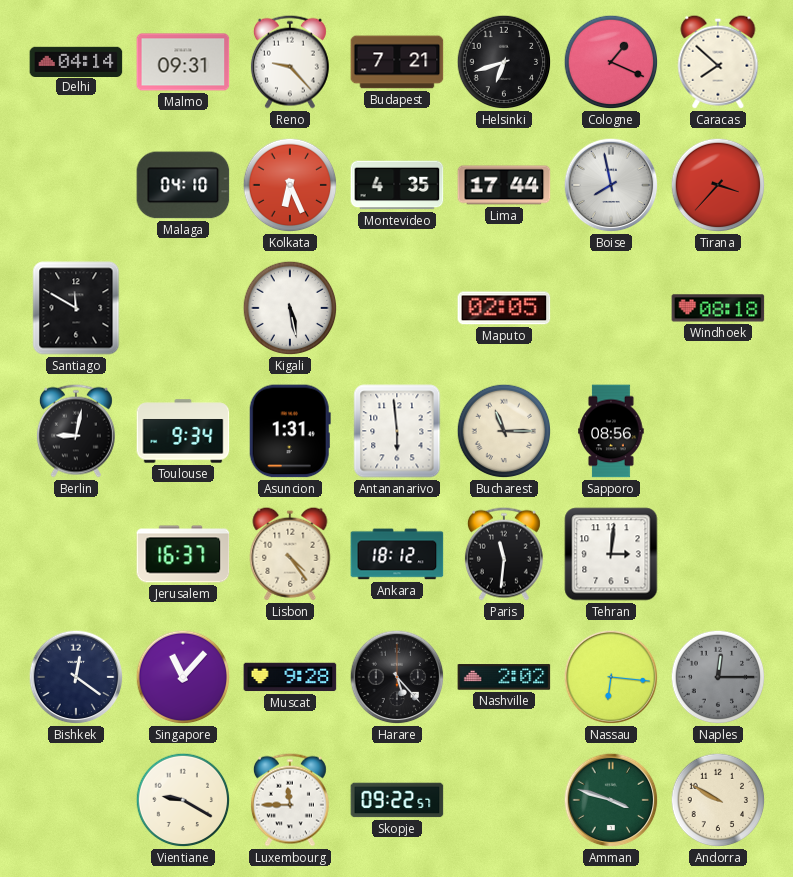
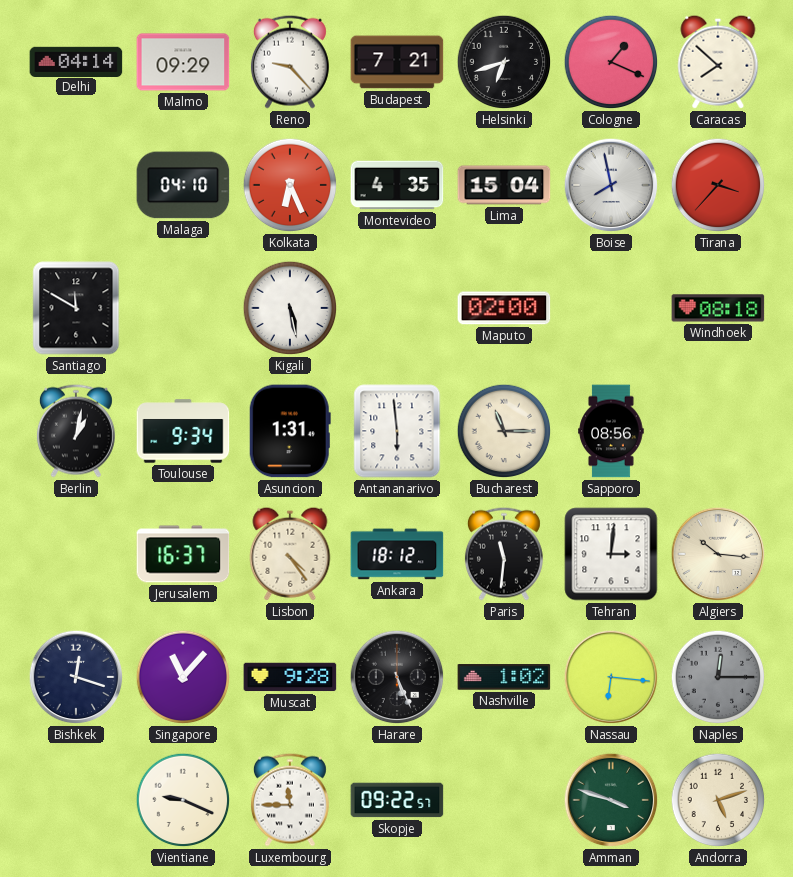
Malmo: 09:31 -> 09:29
Lima: 17:44 -> 15:04
Maputo: 02:05 -> 02:00
Berlin: 9:02 -> 1:02
Algiers: none -> 10:16
Bishkek: 12:21 -> 12:18
Harare: 5:23 -> 5:26
Nashville: 2:02 -> 1:02
Vientiane: 9:20 -> 9:19
Andorra: 9:50 -> 5:12
